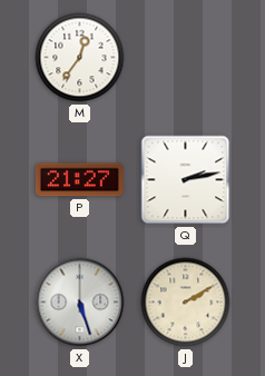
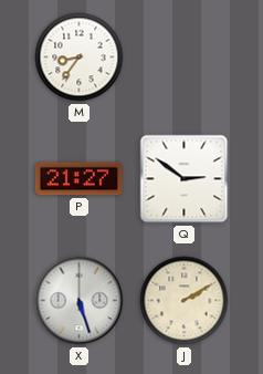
M: 12:36 -> 8:36
Q: 2:13 -> 2:51
